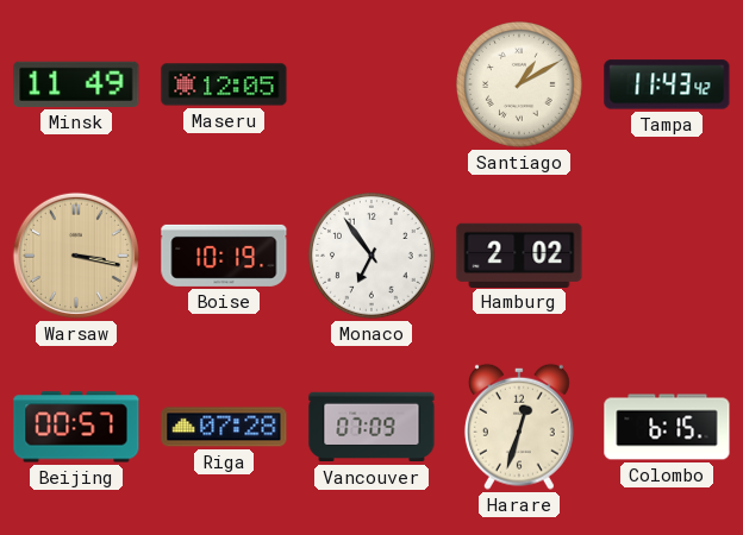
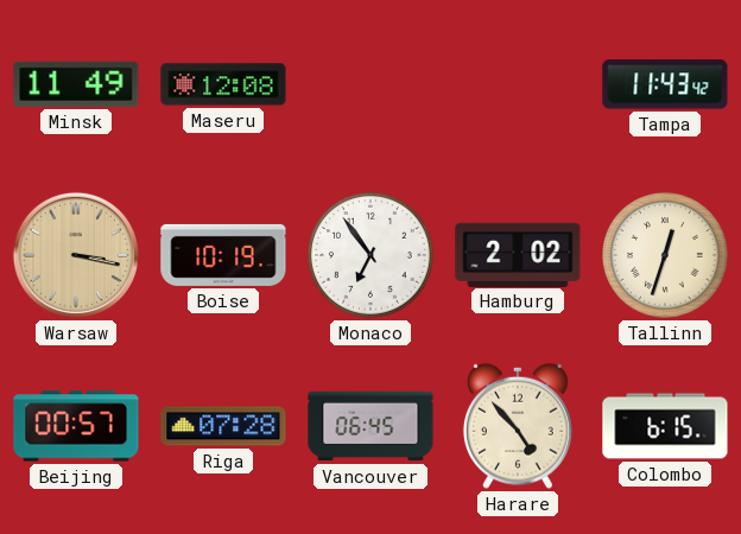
Maseru: 12:05 -> 12:08
Santiago: 1:10 -> none
Tallinn: none -> 12:33
Vancouver: 07:09 -> 06:45
Harare: 12:33 -> 4:53
